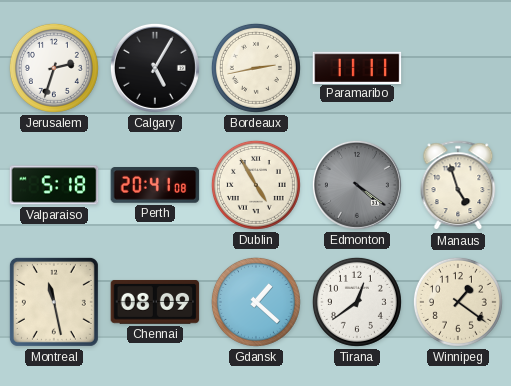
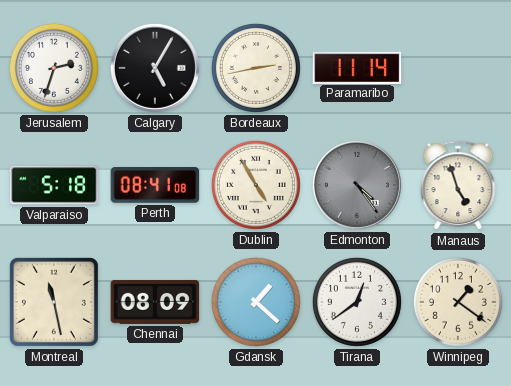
Paramaribo: 11:11 -> 11:14
Perth: 20:41 -> 08:41
Edmonton: 4:21 -> 4:24
